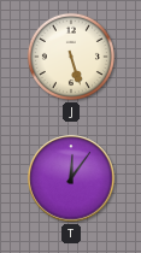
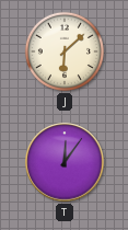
J: 5:27 -> 6:08
